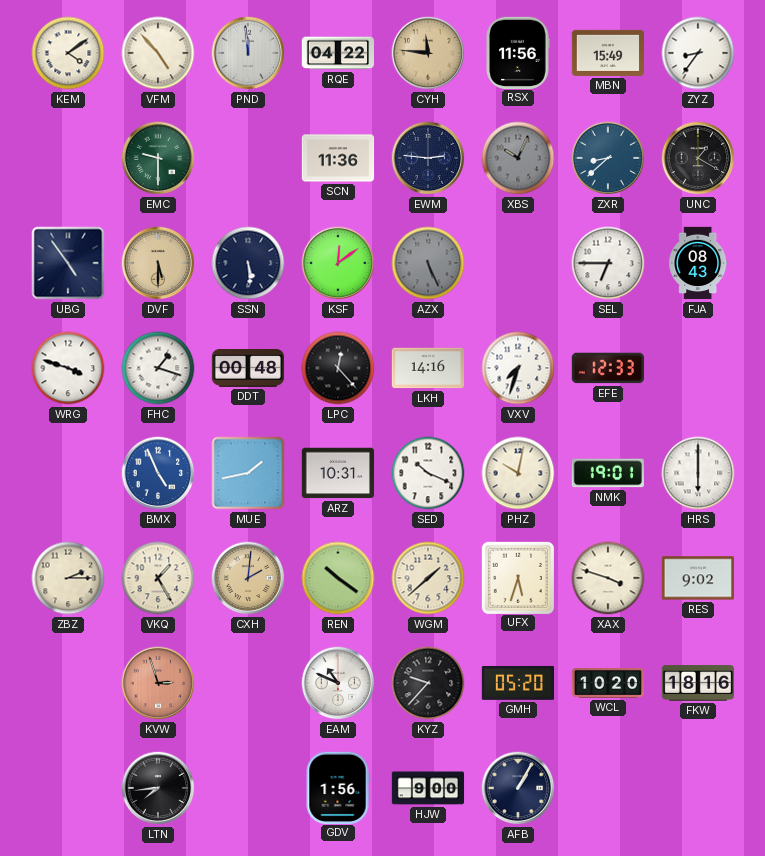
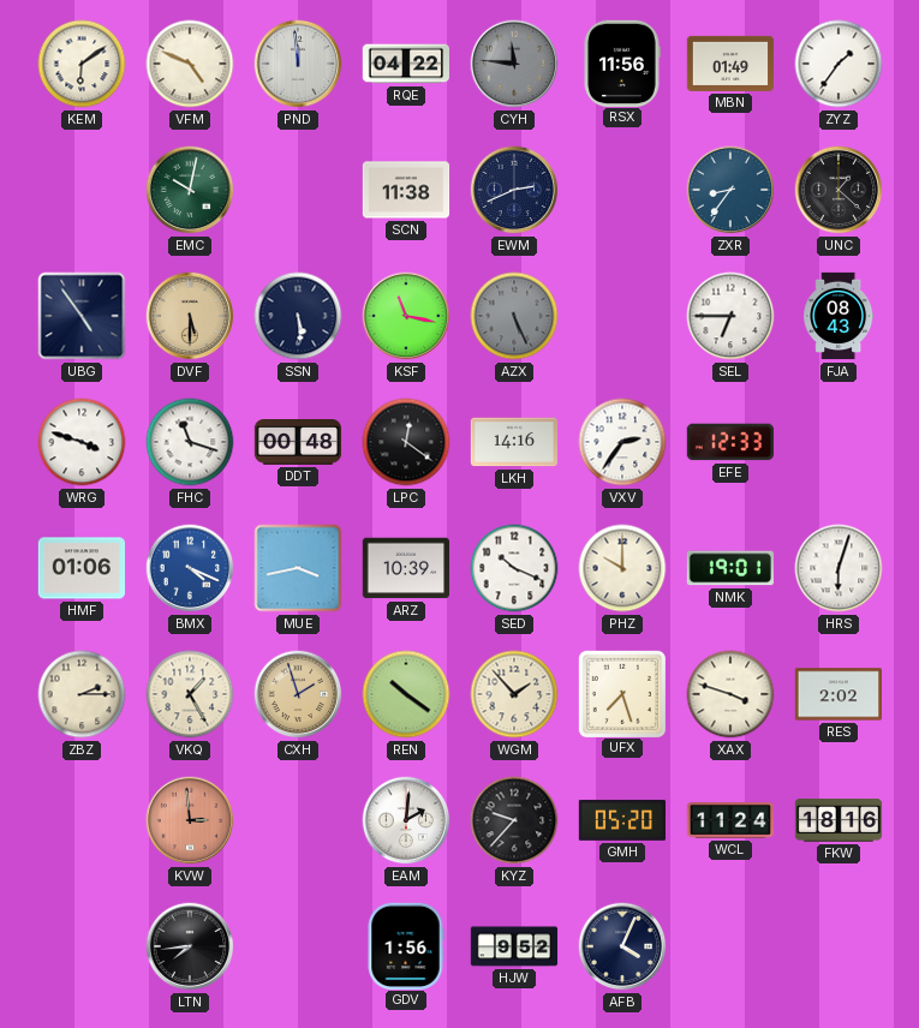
KEM: 4:09 -> 6:09
VFM: 4:53 -> 4:49
CYH dial: champagne -> grey
MBN: 15:49 -> 01:49
ZYZ: 8:36 -> 1:36
EMC: 9:30 -> 10:02
SCN: 11:36 -> 11:38
EWM: 2:46 -> 2:41
XBS: 10:04 -> none
ZXR: 8:38 -> 8:36
UNC: 1:20 -> 1:22
KSF: 12:09 -> 11:17
FHC: 1:18 -> 11:18
LPC: 12:23 -> 12:21
VXV: 7:33 -> 2:36
HMF: none -> 01:06
BMX: 4:56 -> 4:19
MUE: 1:43 -> 3:43
ARZ: 10:31 -> 10:39
PHZ: 10:02 -> 10:00
HRS: 6:00 -> 6:03
CXH: 2:01 -> 1:57
WGM: 1:38 -> 1:53
UFX: 5:33 -> 7:27
RES: 9:02 -> 2:02
KVW: 2:57 -> 2:59
EAM: 10:49 -> 2:01
WCL: 10:20 -> 11:24
HJW: 9:00 -> 9:52
AFB: 1:05 -> 4:04
